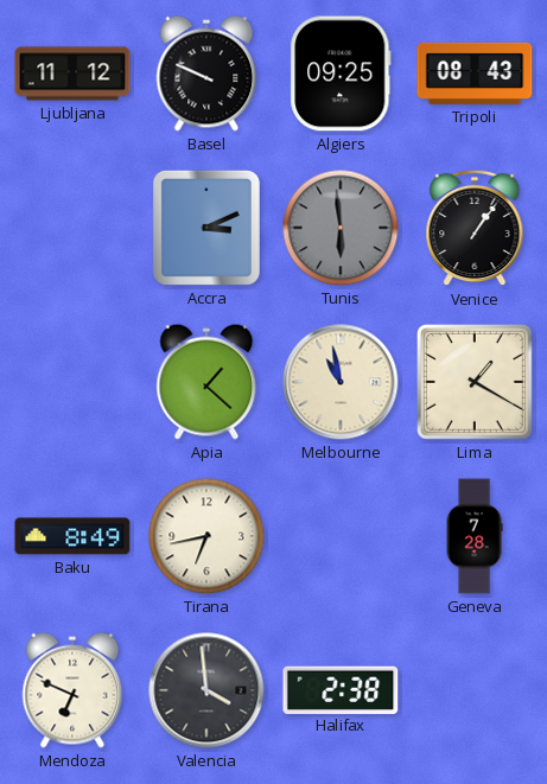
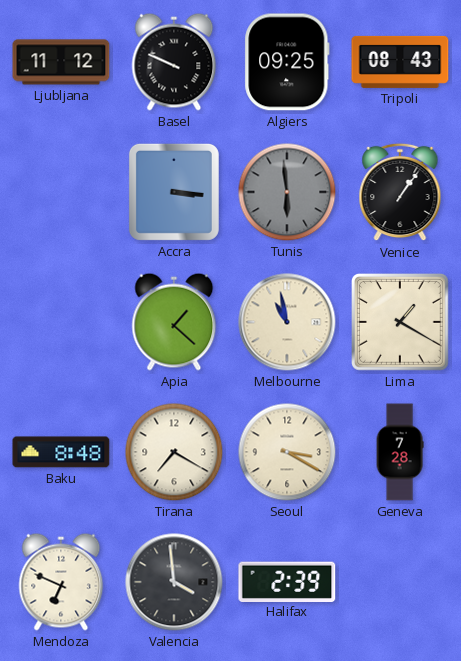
Accra: 3:11 -> 3:16
Baku: 8:49 -> 8:48
Tirana: 6:43 -> 7:20
Seoul: none -> 3:20
Halifax: 2:38 -> 2:39
